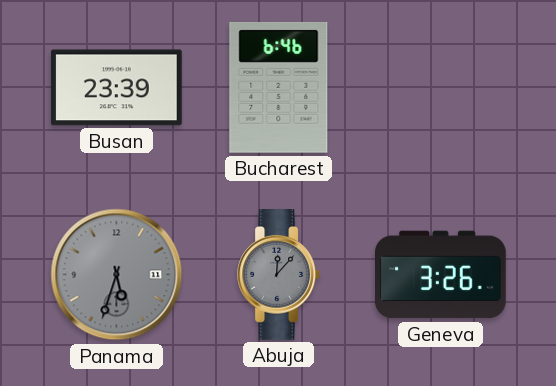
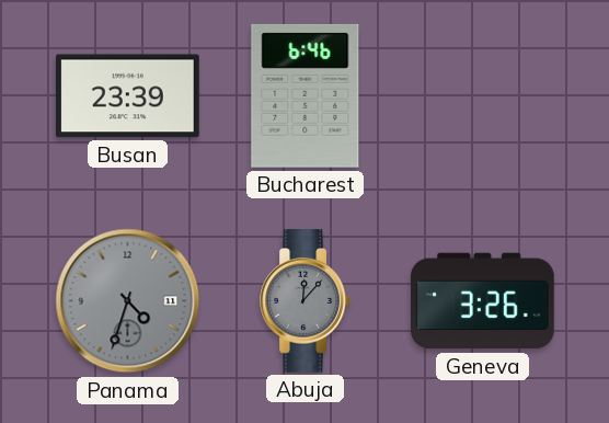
Panama: 5:33 -> 4:33
